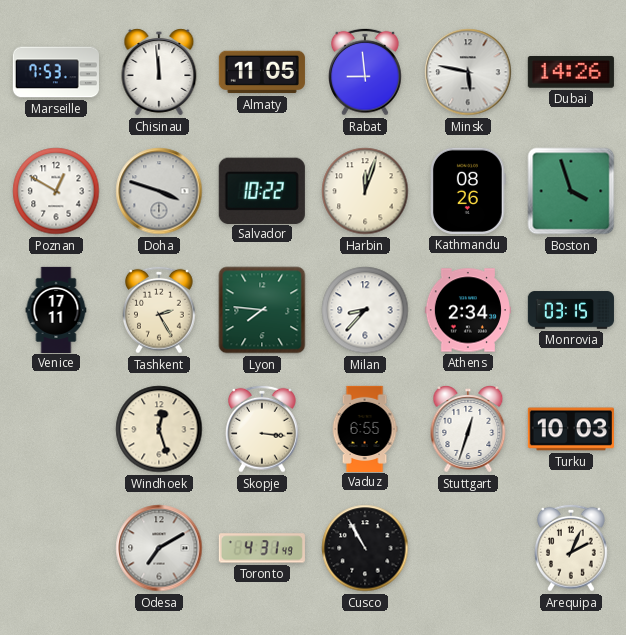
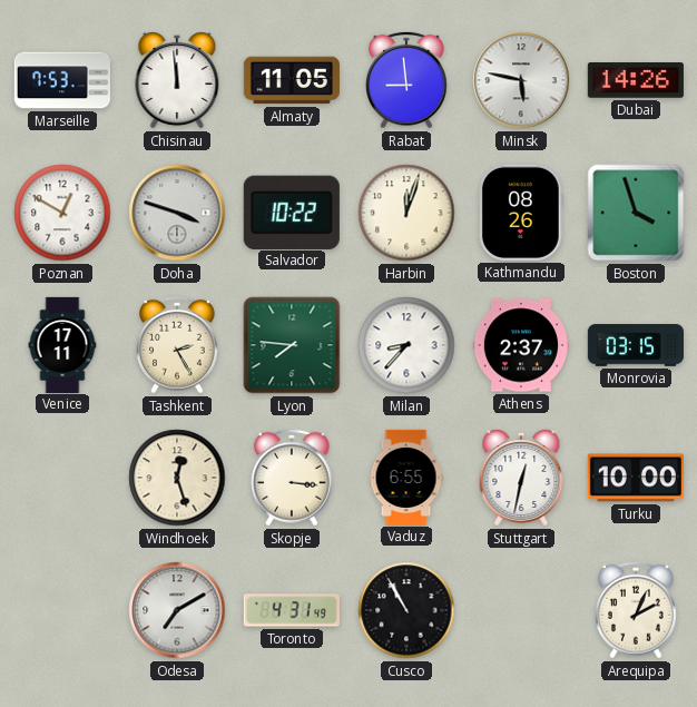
Athens: 2:34 -> 2:37
Stuttgart: 12:33 -> 12:32
Turku: 10:03 -> 10:00
